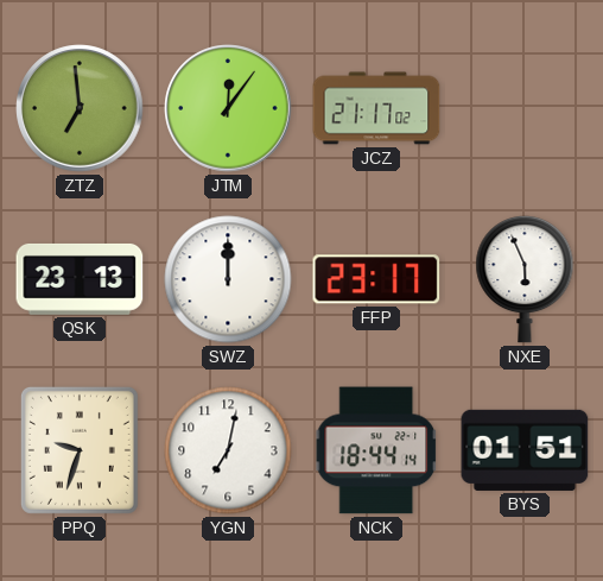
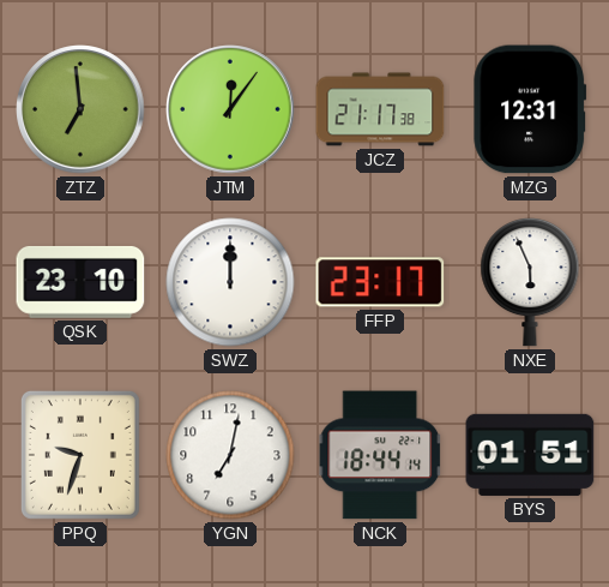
JCZ: 21:17:02 -> 21:17:38
MZG: none -> 12:31
QSK: 23:13 -> 23:10
